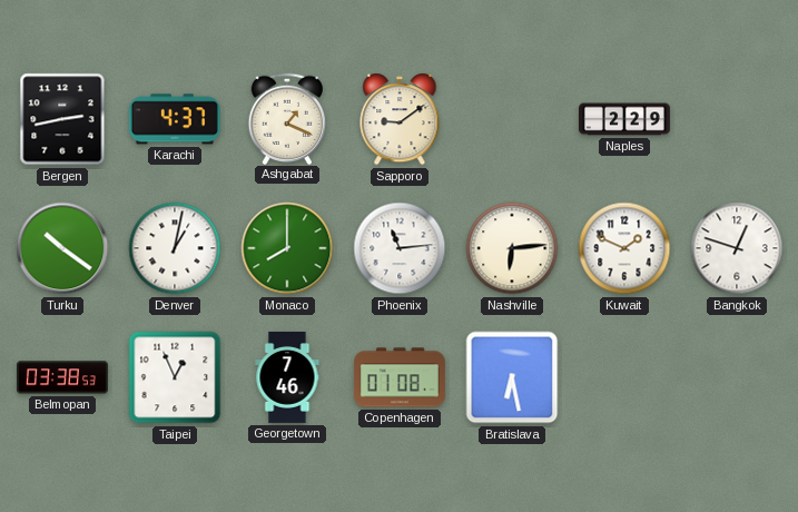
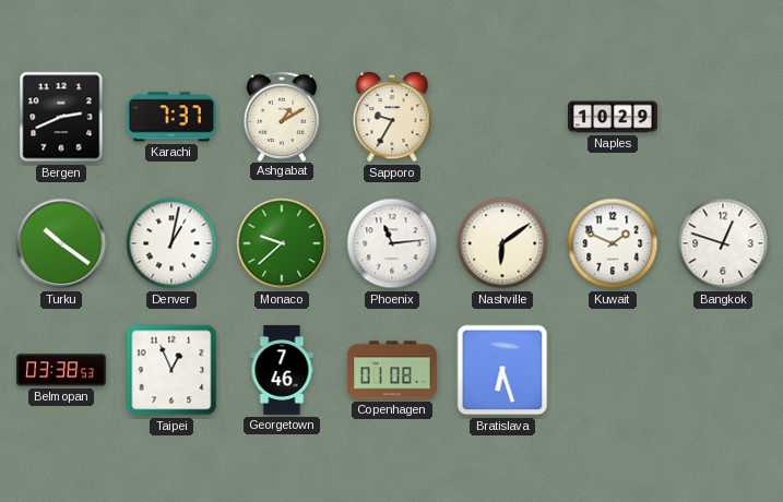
Bergen: 2:43 -> 2:41
Karachi: 4:37 -> 7:37
Ashgabat: 1:19 -> 1:10
Sapporo: 9:09 -> 9:35
Naples: 2:29 -> 10:29
Monaco: 8:00 -> 9:38
Nashville: 6:14 -> 6:09
Bratislava: 6:28 -> 6:27
